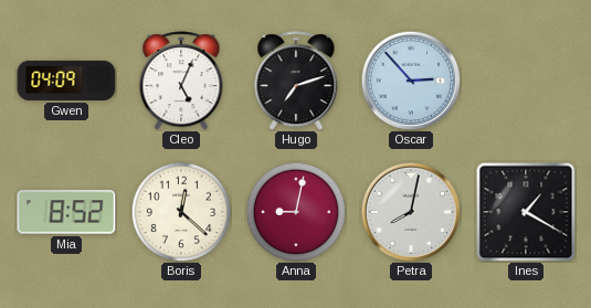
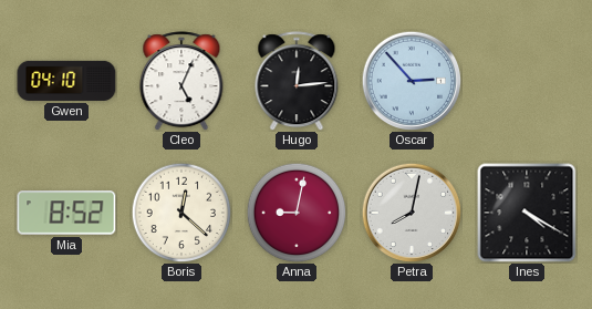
Gwen: 04:09 -> 04:10
Hugo: 7:12 -> 12:14
Ines: 1:20 -> 4:20
